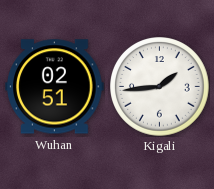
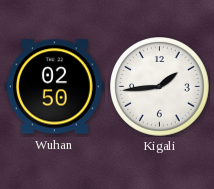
Wuhan: 02:51 -> 02:50
